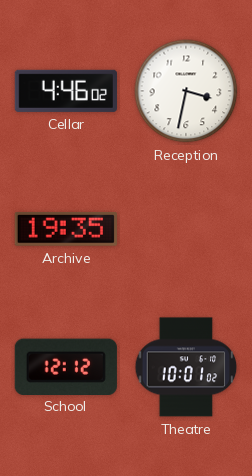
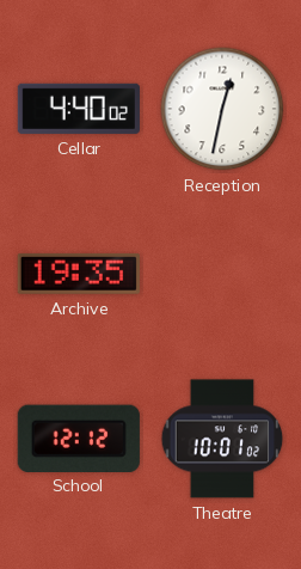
Cellar: 4:46 -> 4:40
Reception: 3:32 -> 12:32
